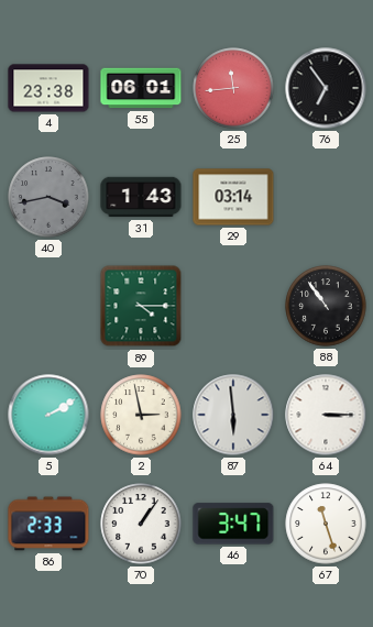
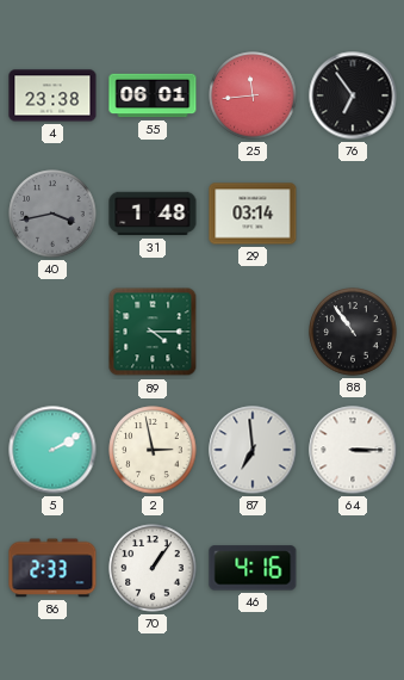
31: 1:43 -> 1:48
87: 5:59 -> 6:59
46: 3:47 -> 4:16
67: 11:27 -> none
